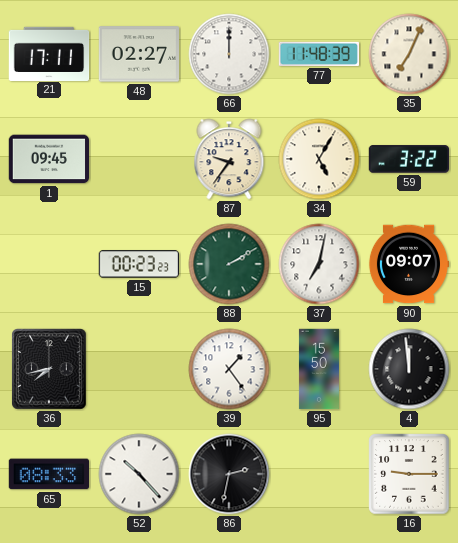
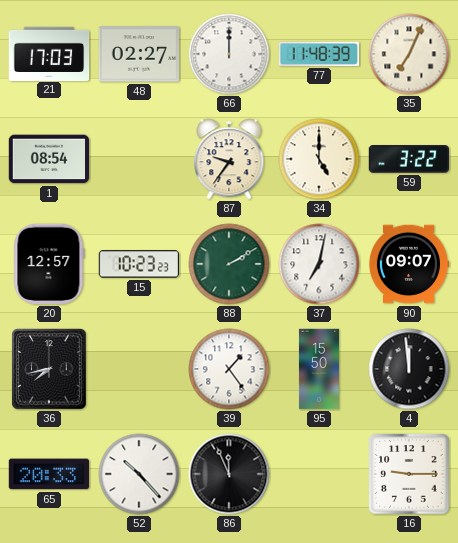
21: 17:11 -> 17:03
1: 09:45 -> 08:54
34: 5:05 -> 5:00
20: none -> 12:57
15: 00:23 -> 10:23
65: 08:33 -> 20:33
86: 2:32 -> 11:56
